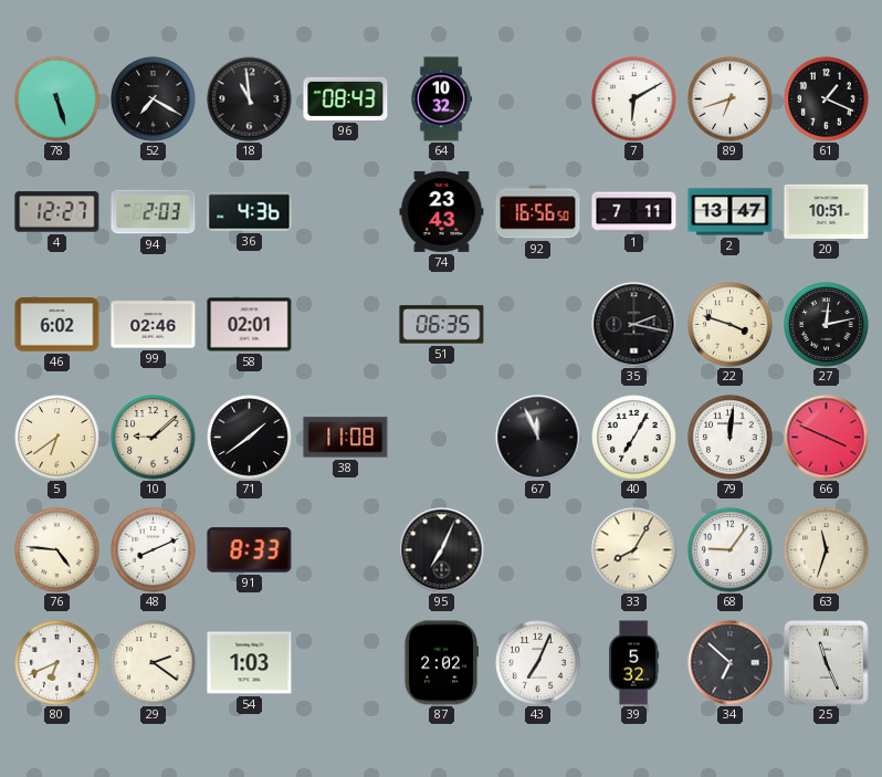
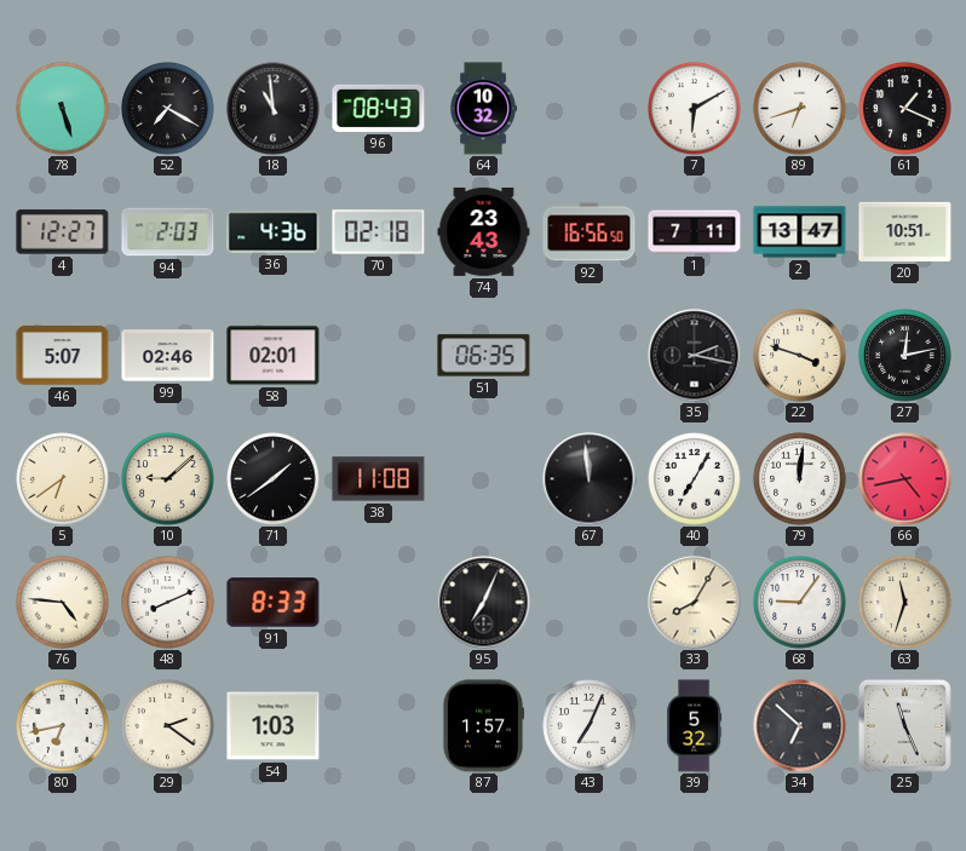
70: none -> 02:18
46: 6:02 -> 5:07
67: 11:56 -> 11:59
66: 3:49 -> 4:43
80: 6:41 -> 6:43
87: 2:02 -> 1:57
